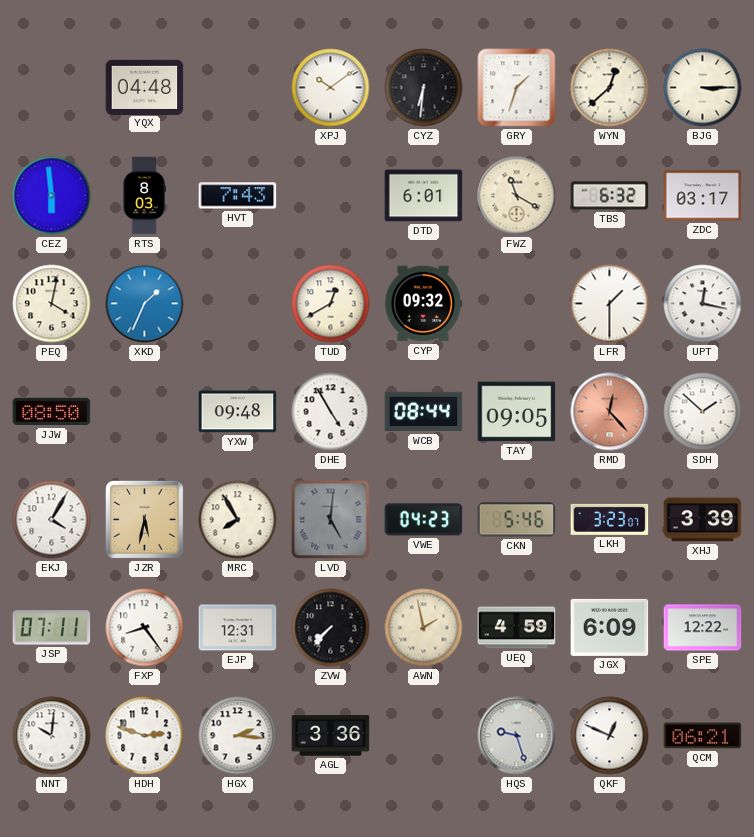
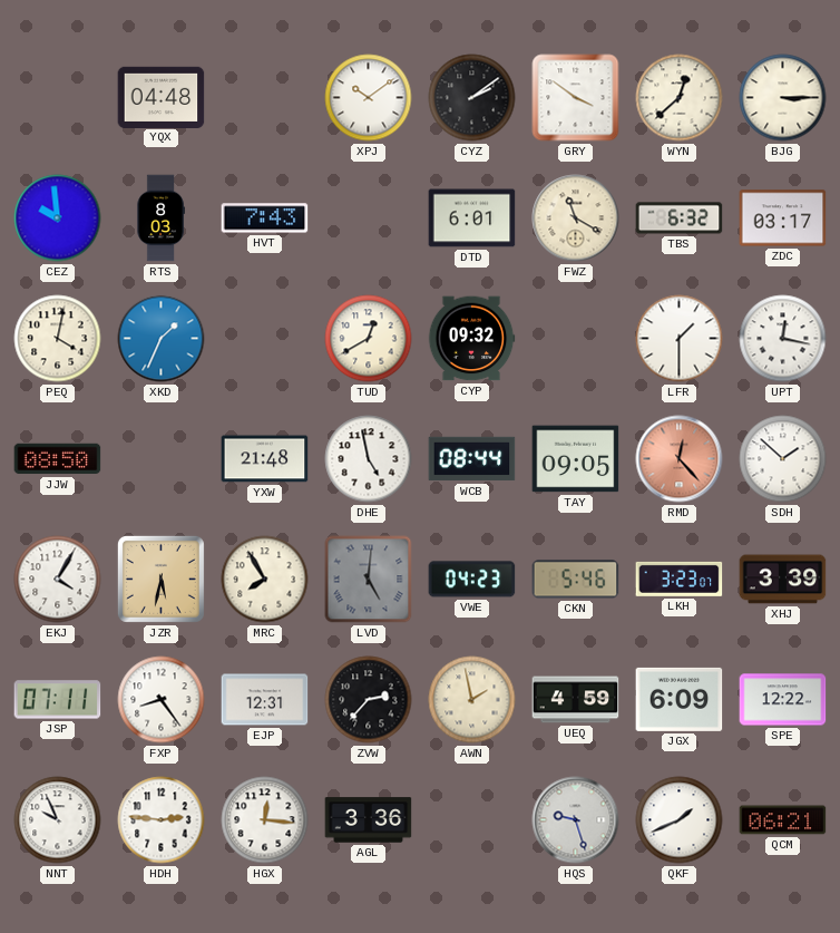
CYZ: 6:31 -> 2:09
GRY: 1:33 -> 3:51
CEZ: 5:59 -> 9:59
YXW: 09:48 -> 21:48
DHE: 4:55 -> 4:58
ZVW: 7:37 -> 2:37
NNT: 10:01 -> 9:56
HDH: 2:48 -> 2:46
HGX: 2:16 -> 12:16
QKF: 12:49 -> 1:41
